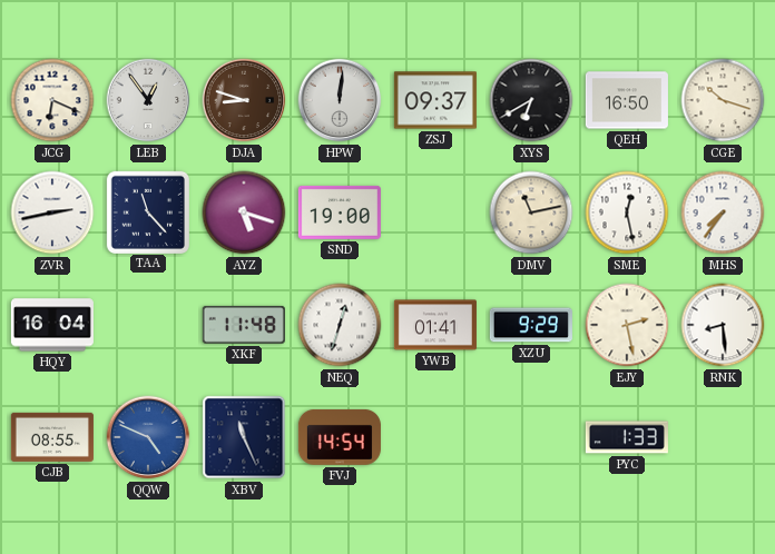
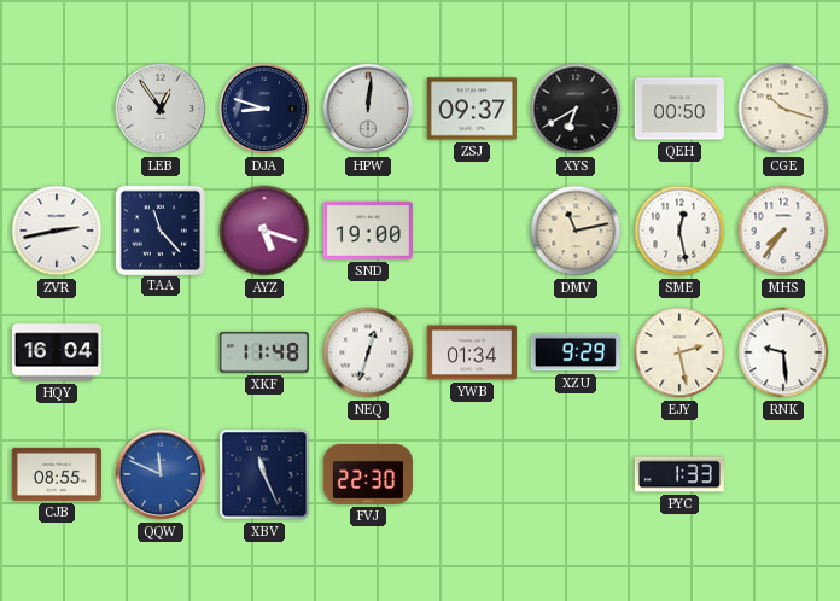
JCG: 6:19 -> none
DJA dial: brown -> navy
QEH: 16:50 -> 00:50
YWB: 01:41 -> 01:34
RNK: 8:29 -> 9:29
QQW: 4:49 -> 11:49
FVJ: 14:54 -> 22:30
